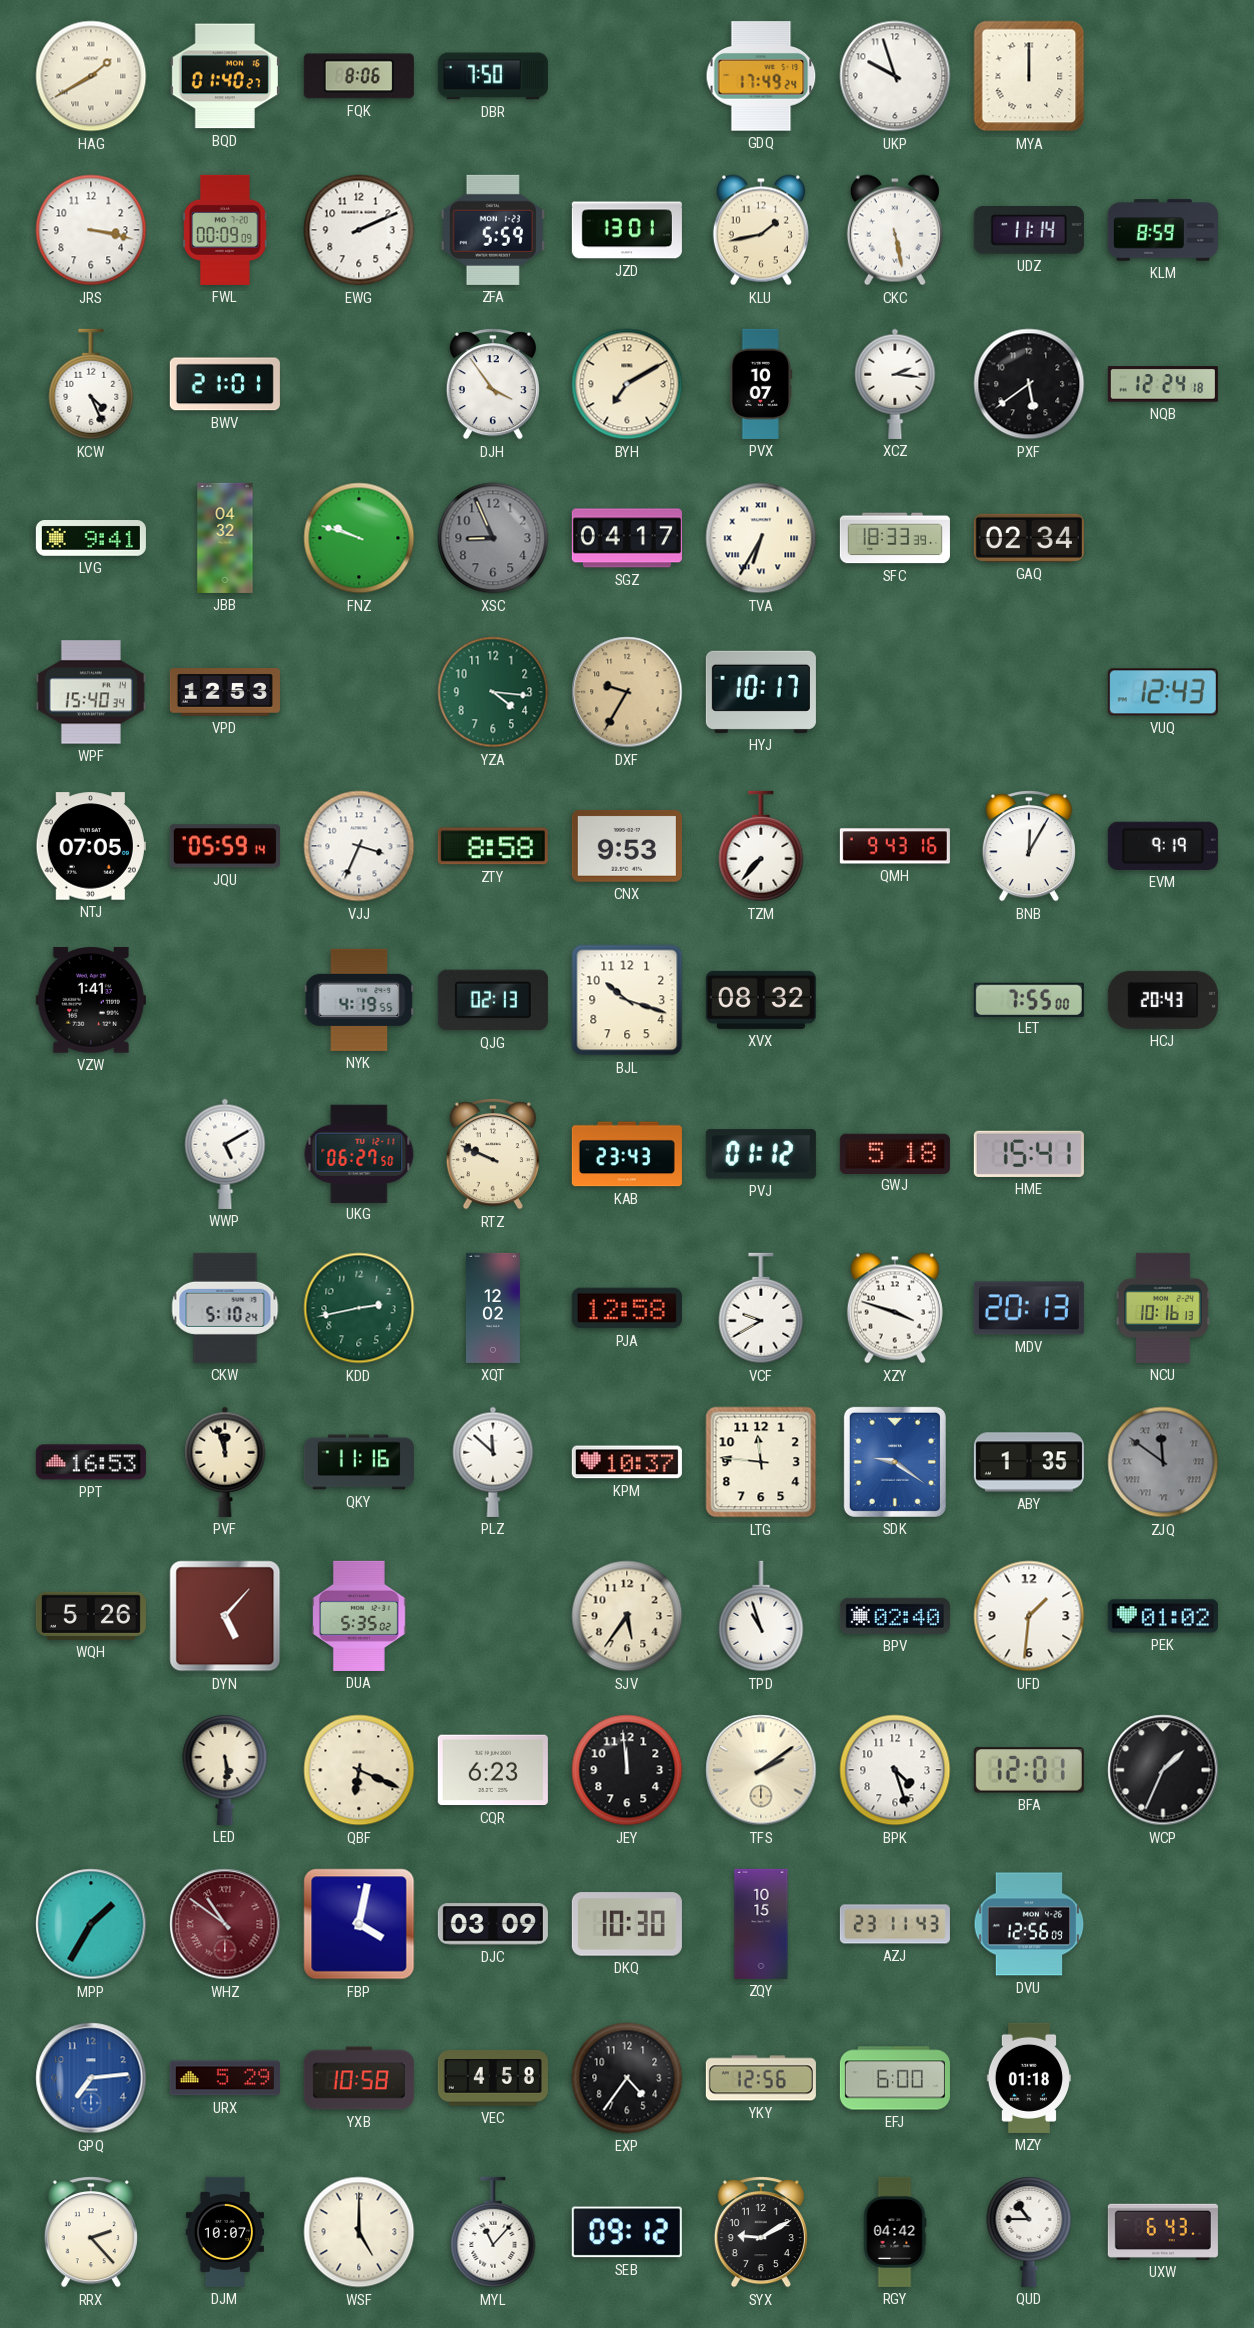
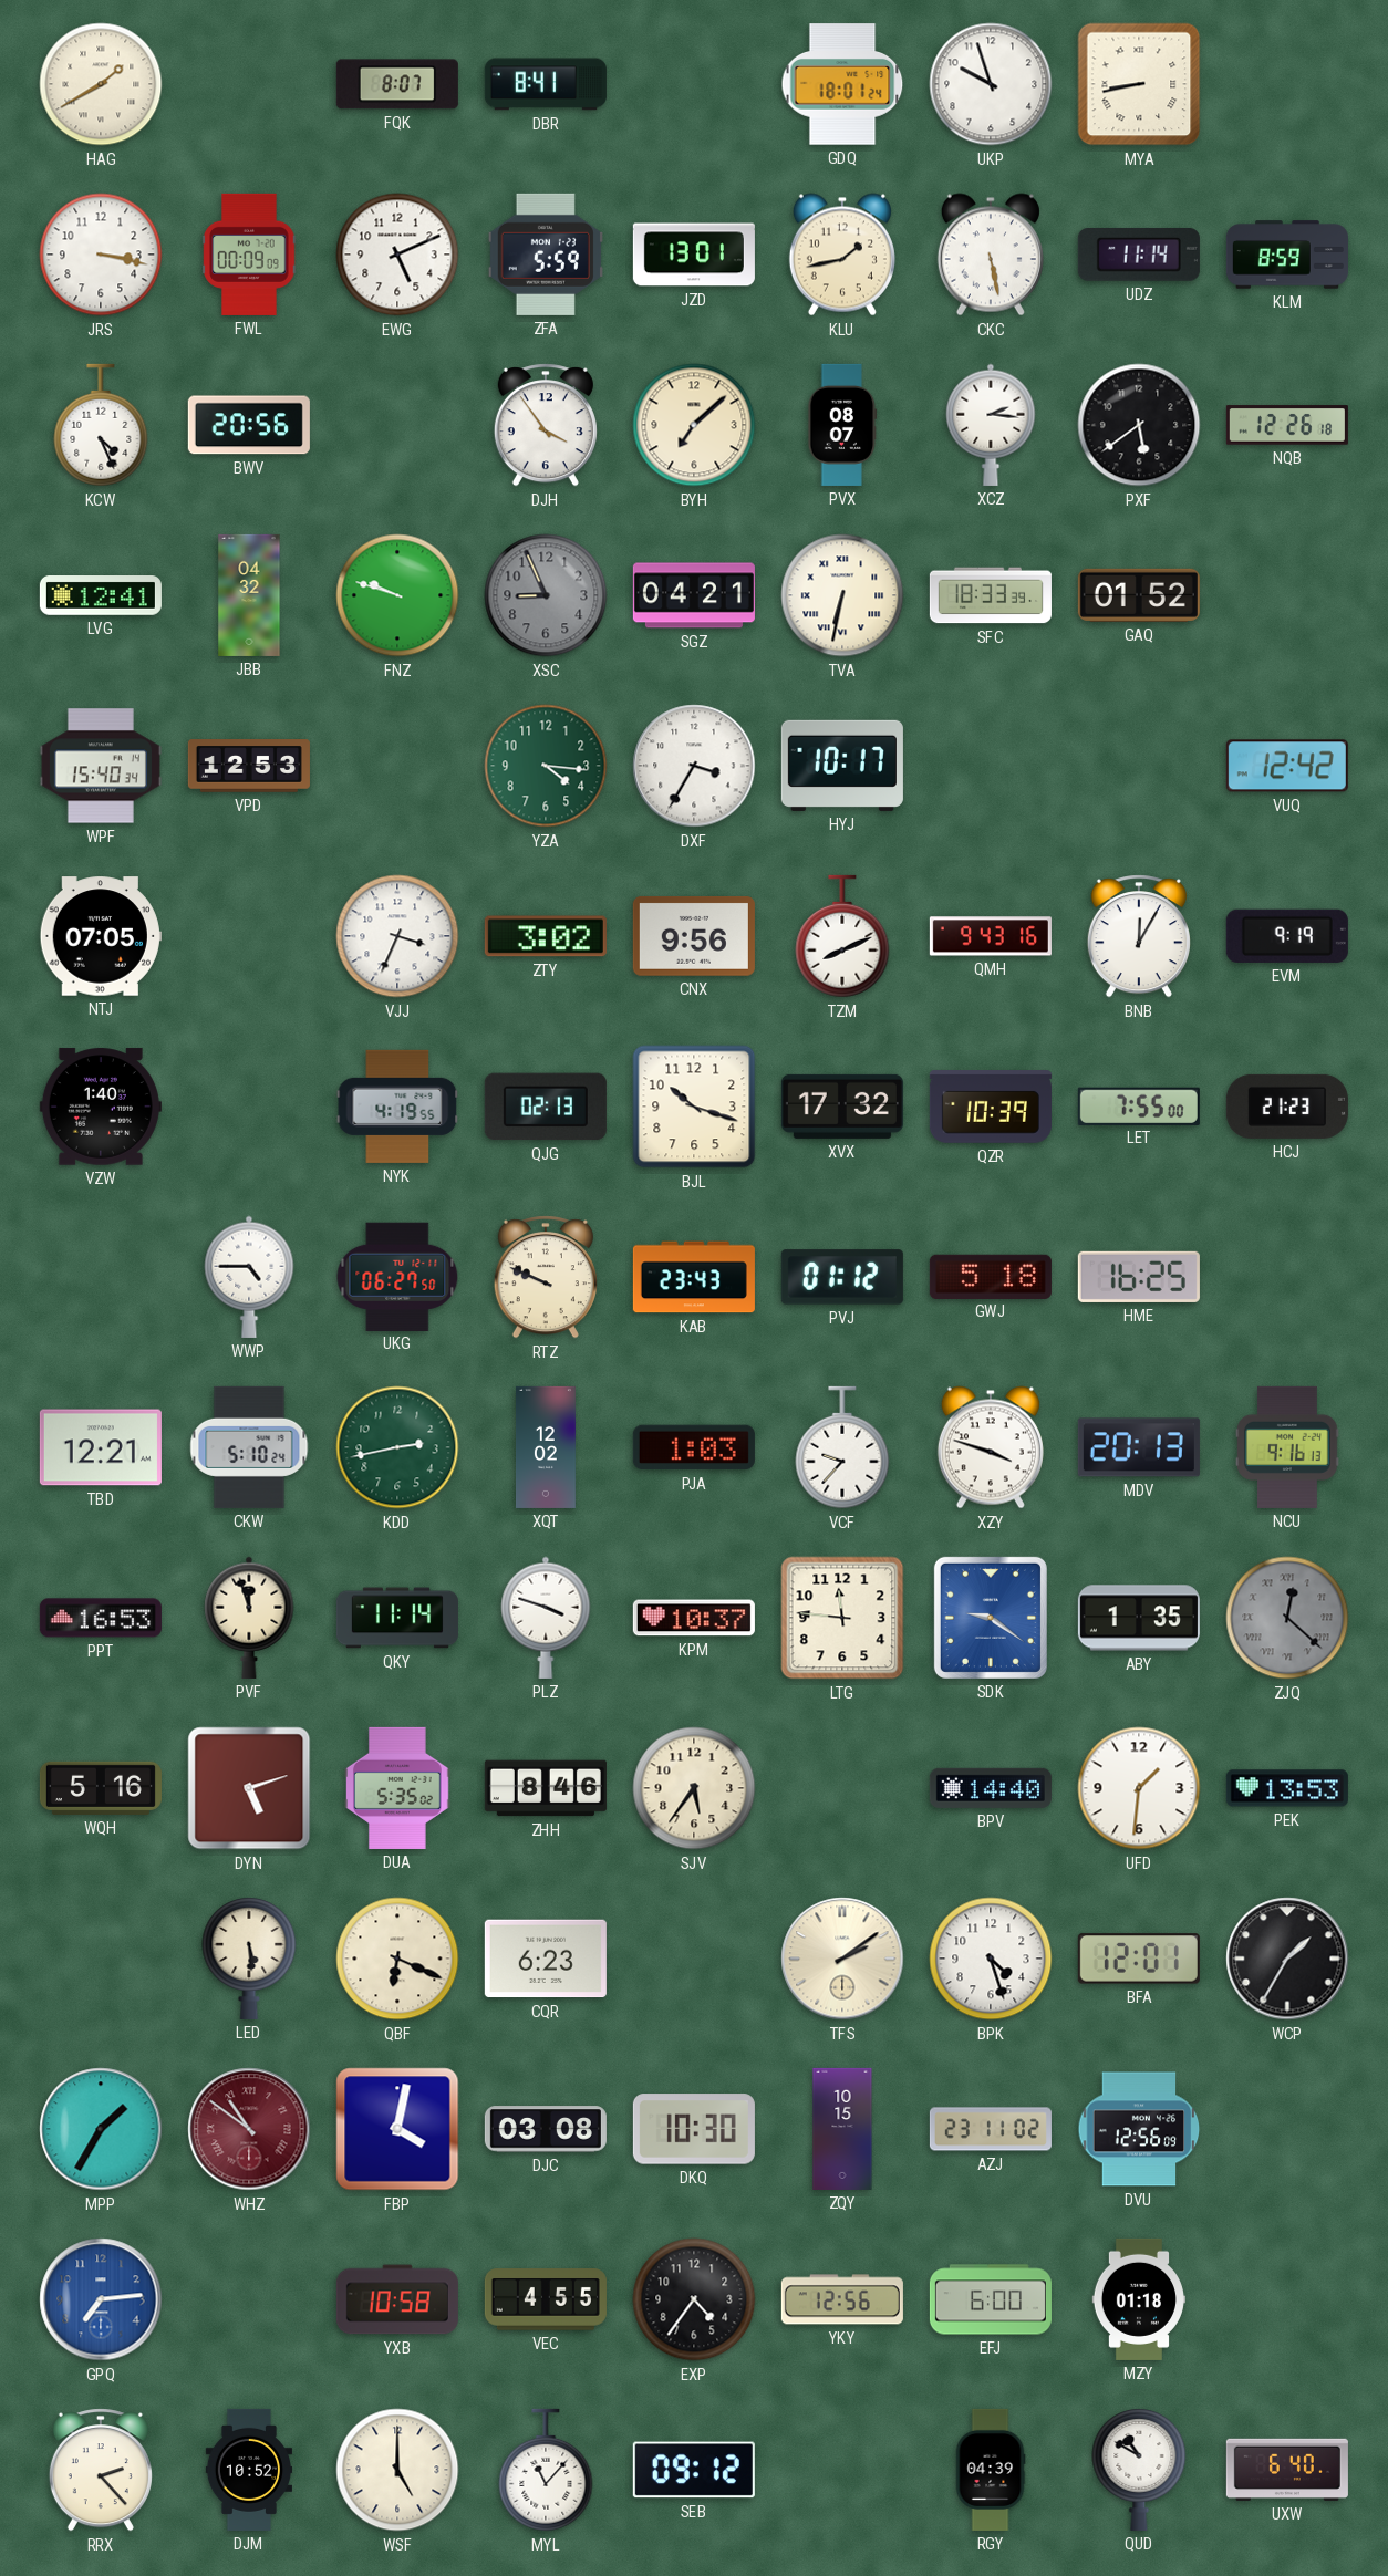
BQD: 01:40 -> none
FQK: 8:06 -> 8:07
DBR: 7:50 -> 8:41
GDQ: 17:49 -> 18:01
MYA: 12:00 -> 8:43
EWG: 2:11 -> 5:11
BWV: 21:01 -> 20:56
BYH: 7:10 -> 7:08
PVX: 10:07 -> 08:07
NQB: 12:24 -> 12:26
LVG: 9:41 -> 12:41
SGZ: 04:17 -> 04:21
TVA: 6:35 -> 6:32
GAQ: 02:34 -> 01:52
DXF: 9:35 -> 3:35
DXF dial: champagne -> white
VUQ: 12:43 -> 12:42
JQU: 05:59 -> none
ZTY: 8:58 -> 3:02
CNX: 9:53 -> 9:56
TZM: 7:37 -> 8:11
VZW: 1:41 -> 1:40
XVX: 08:32 -> 17:32
QZR: none -> 10:39
HCJ: 20:43 -> 21:23
WWP: 5:10 -> 4:45
HME: 15:41 -> 16:25
TBD: none -> 12:21
PJA: 12:58 -> 1:03
VCF: 9:40 -> 9:37
NCU: 10:16 -> 9:16
QKY: 11:16 -> 11:14
PLZ: 11:52 -> 3:48
ZJQ: 11:51 -> 12:22
WQH: 5:26 -> 5:16
DYN: 5:07 -> 5:12
ZHH: none -> 8:46
TPD: 10:57 -> none
BPV: 02:40 -> 14:40
PEK: 01:02 -> 13:53
JEY: 11:59 -> none
WCP: 1:34 -> 1:35
DJC: 03:09 -> 03:08
AZJ: 23:11:43 -> 23:11:02
URX: 5:29 -> none
VEC: 4:58 -> 4:55
DJM: 10:07 -> 10:52
SYX: 9:10 -> none
RGY: 04:42 -> 04:39
QUD: 10:45 -> 10:50
UXW: 6:43 -> 6:40
